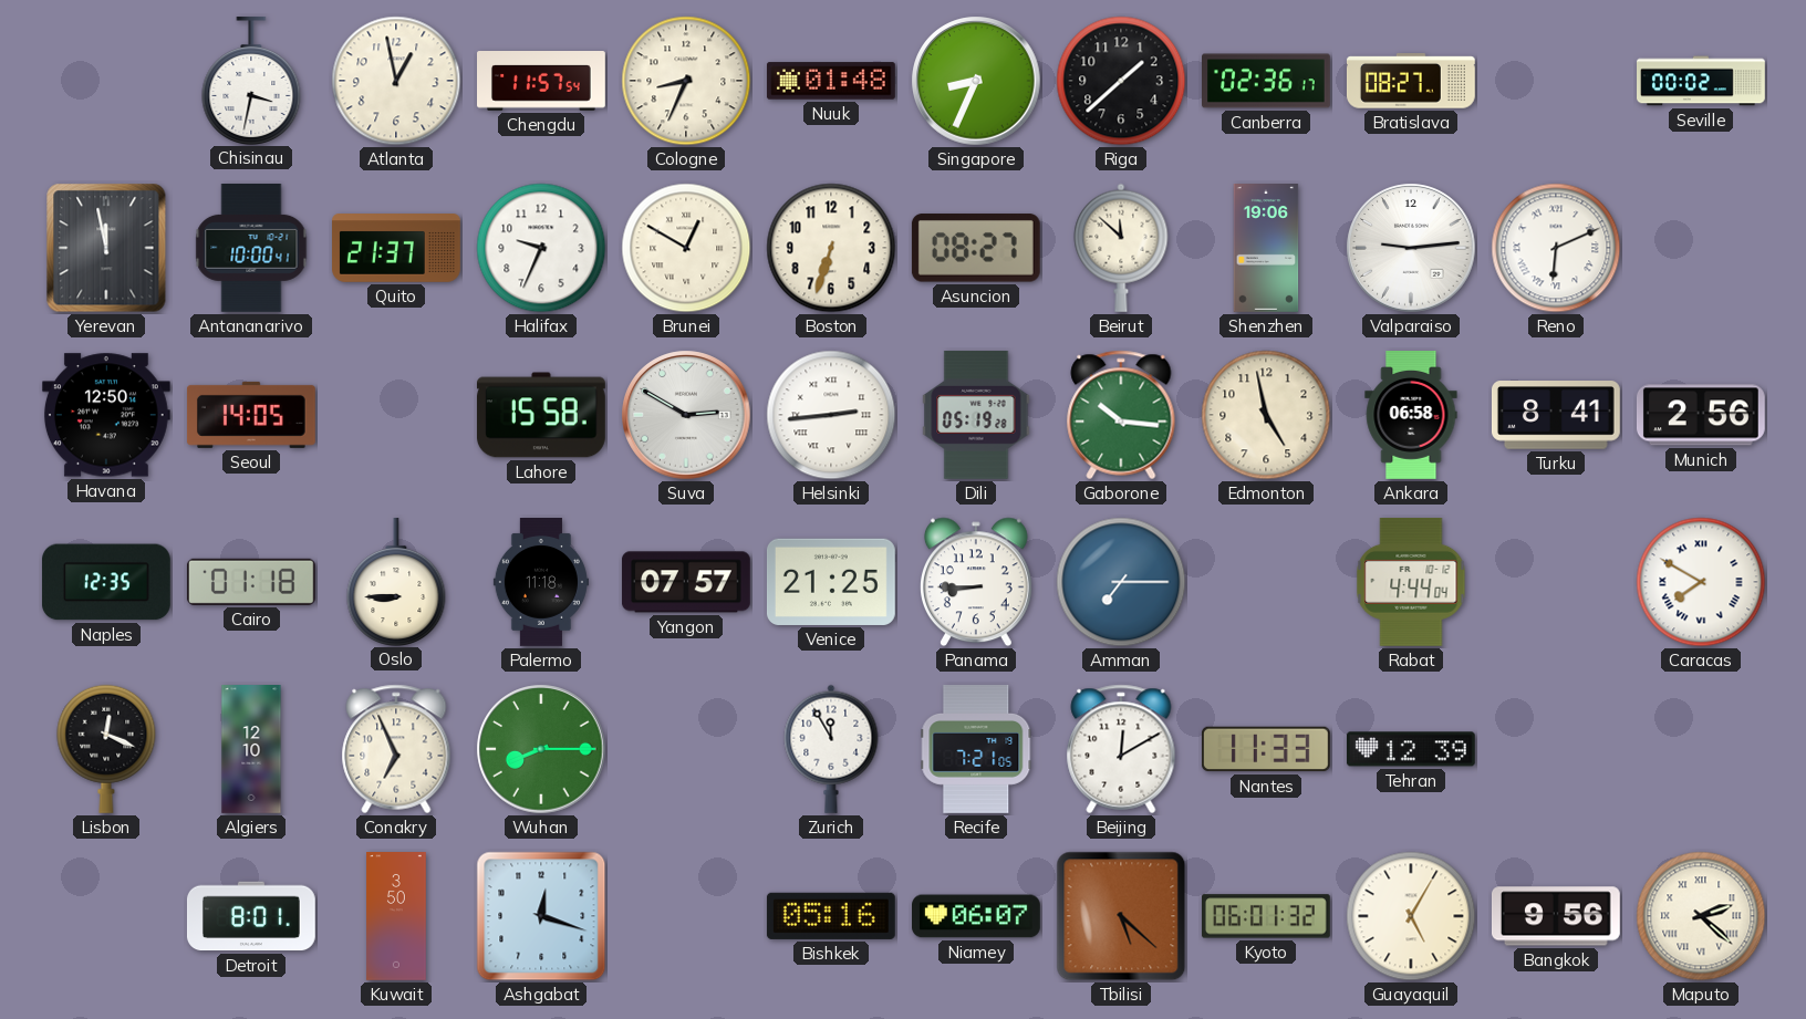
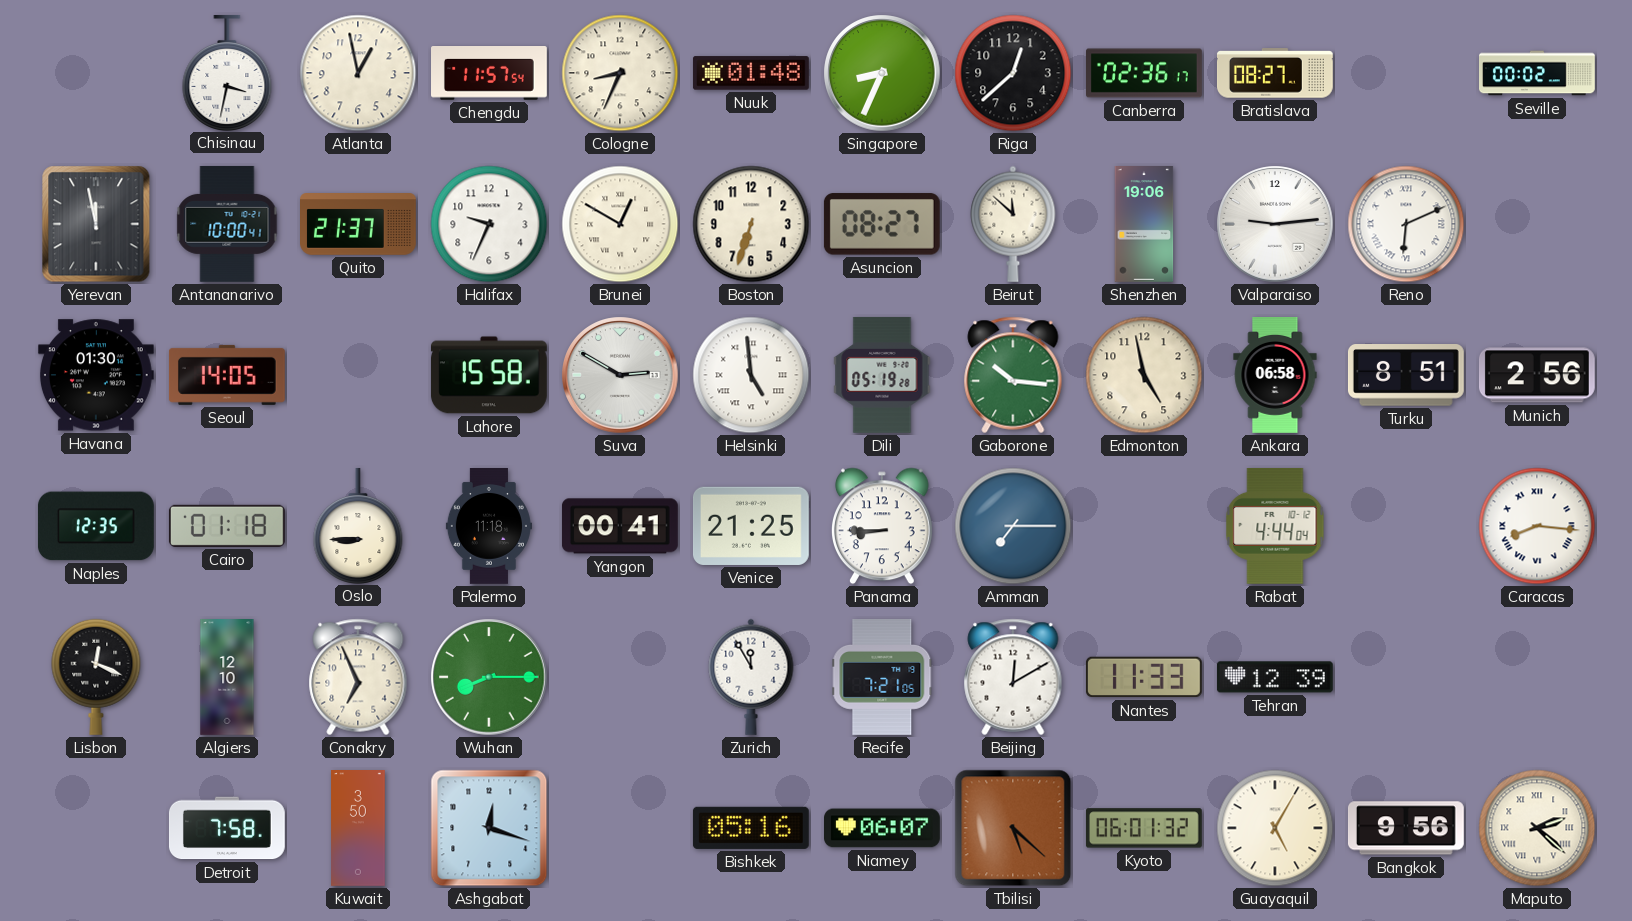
Riga: 1:38 -> 12:38
Havana: 12:50 -> 01:30
Helsinki: 2:44 -> 4:59
Turku: 8:41 -> 8:51
Yangon: 07:57 -> 00:41
Caracas: 7:50 -> 8:16
Detroit: 8:01 -> 7:58
